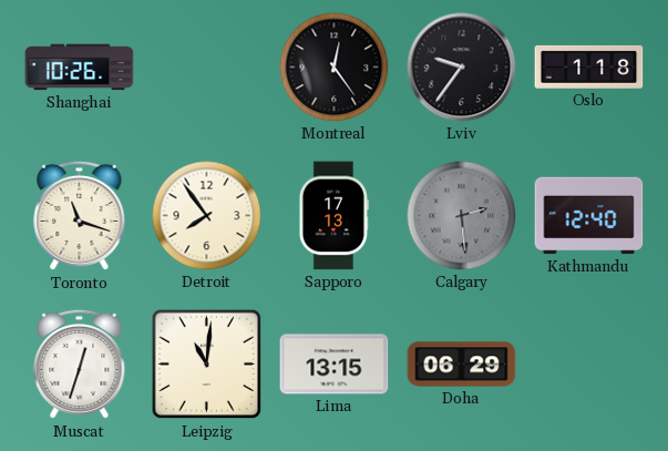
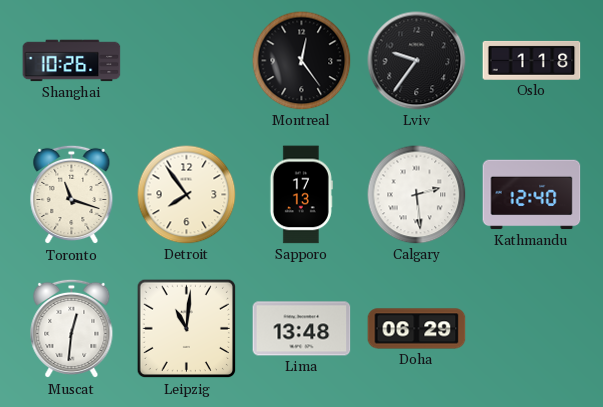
Calgary dial: grey -> white
Muscat: 12:33 -> 12:31
Lima: 13:15 -> 13:48
